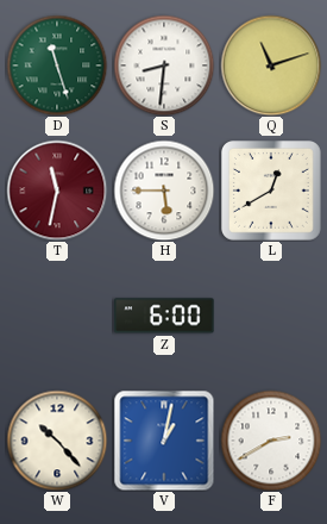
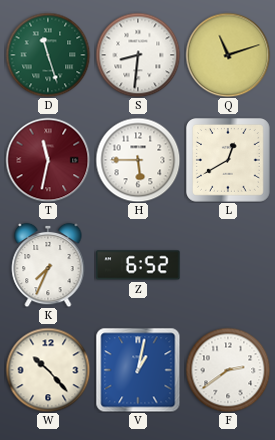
K: none -> 7:34
Z: 6:00 -> 6:52
F: 2:40 -> 2:39
